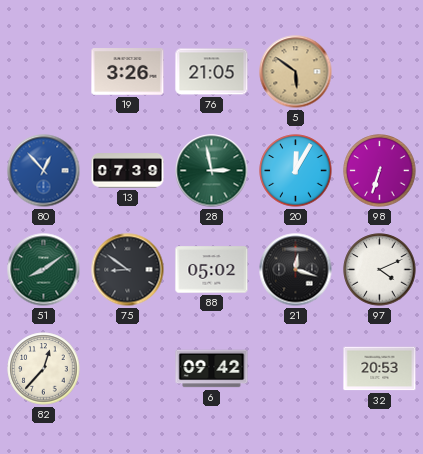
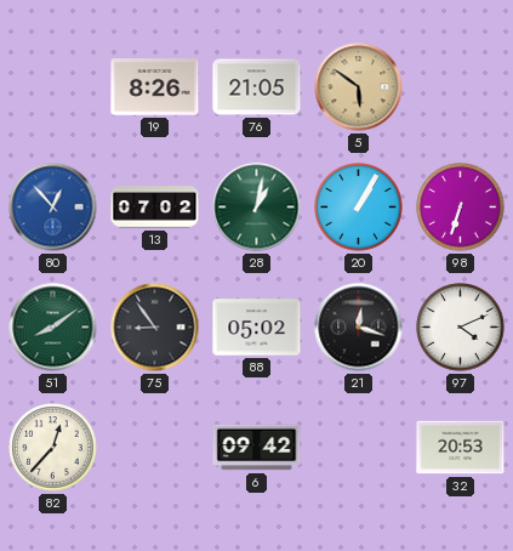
19: 3:26 -> 8:26
13: 07:39 -> 07:02
28: 2:58 -> 1:02
20: 12:05 -> 1:05
75: 8:51 -> 8:54
